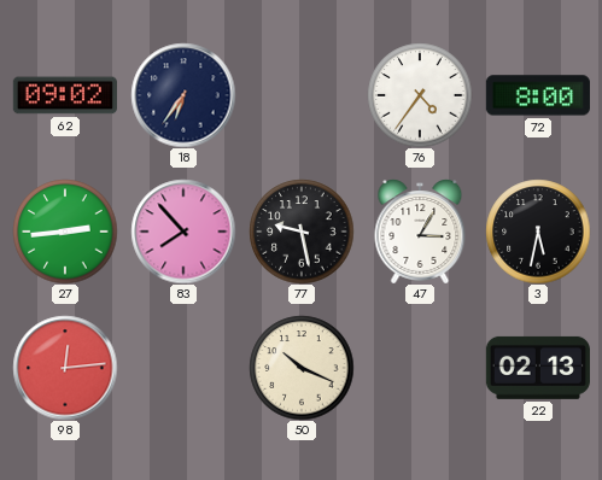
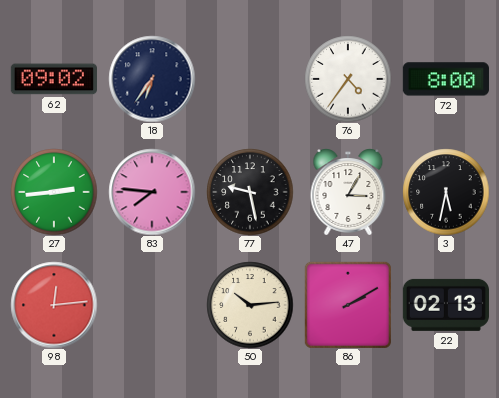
83: 7:53 -> 7:46
50: 10:19 -> 10:14
86: none -> 2:10
